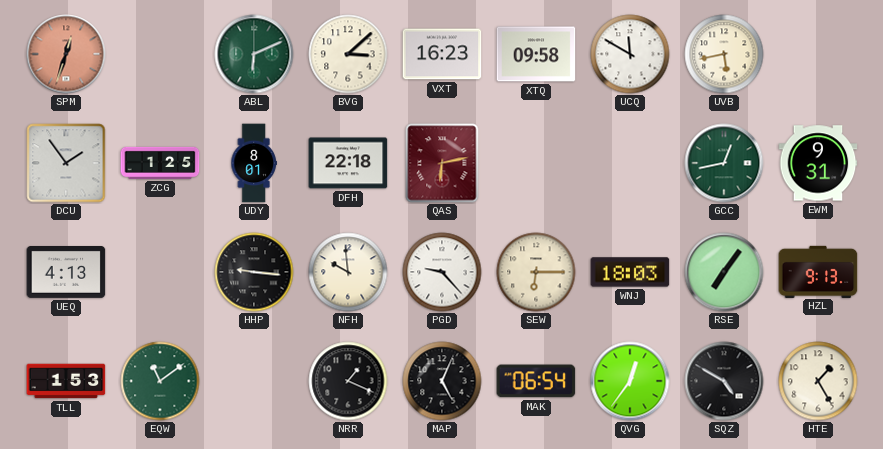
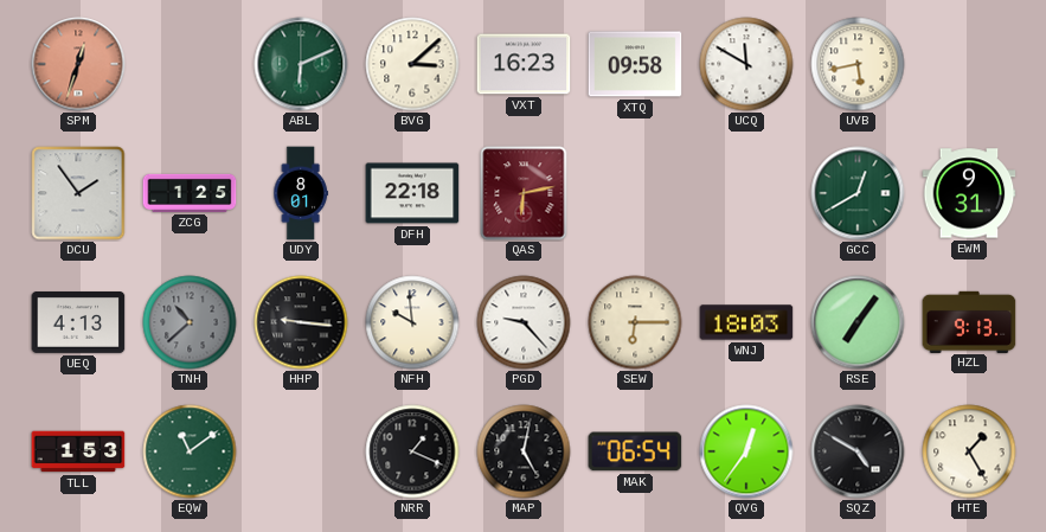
GCC: 12:43 -> 12:40
TNH: none -> 10:38
MAP: 5:04 -> 5:02
